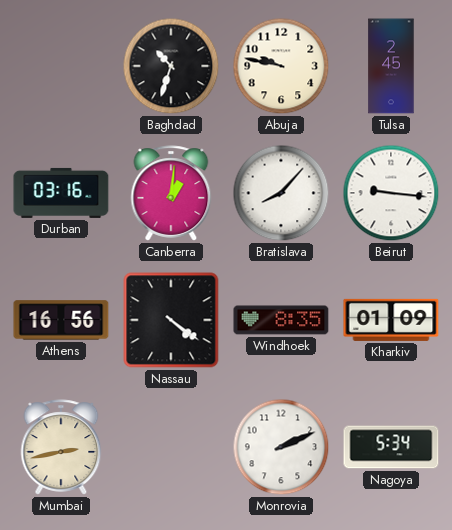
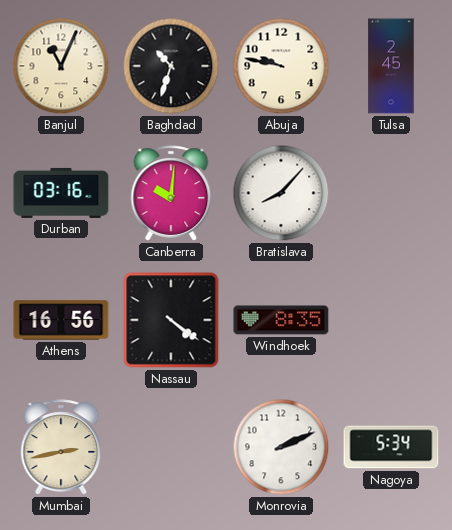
Banjul: none -> 11:04
Canberra: 1:01 -> 10:01
Beirut: 9:16 -> none
Kharkiv: 01:09 -> none
